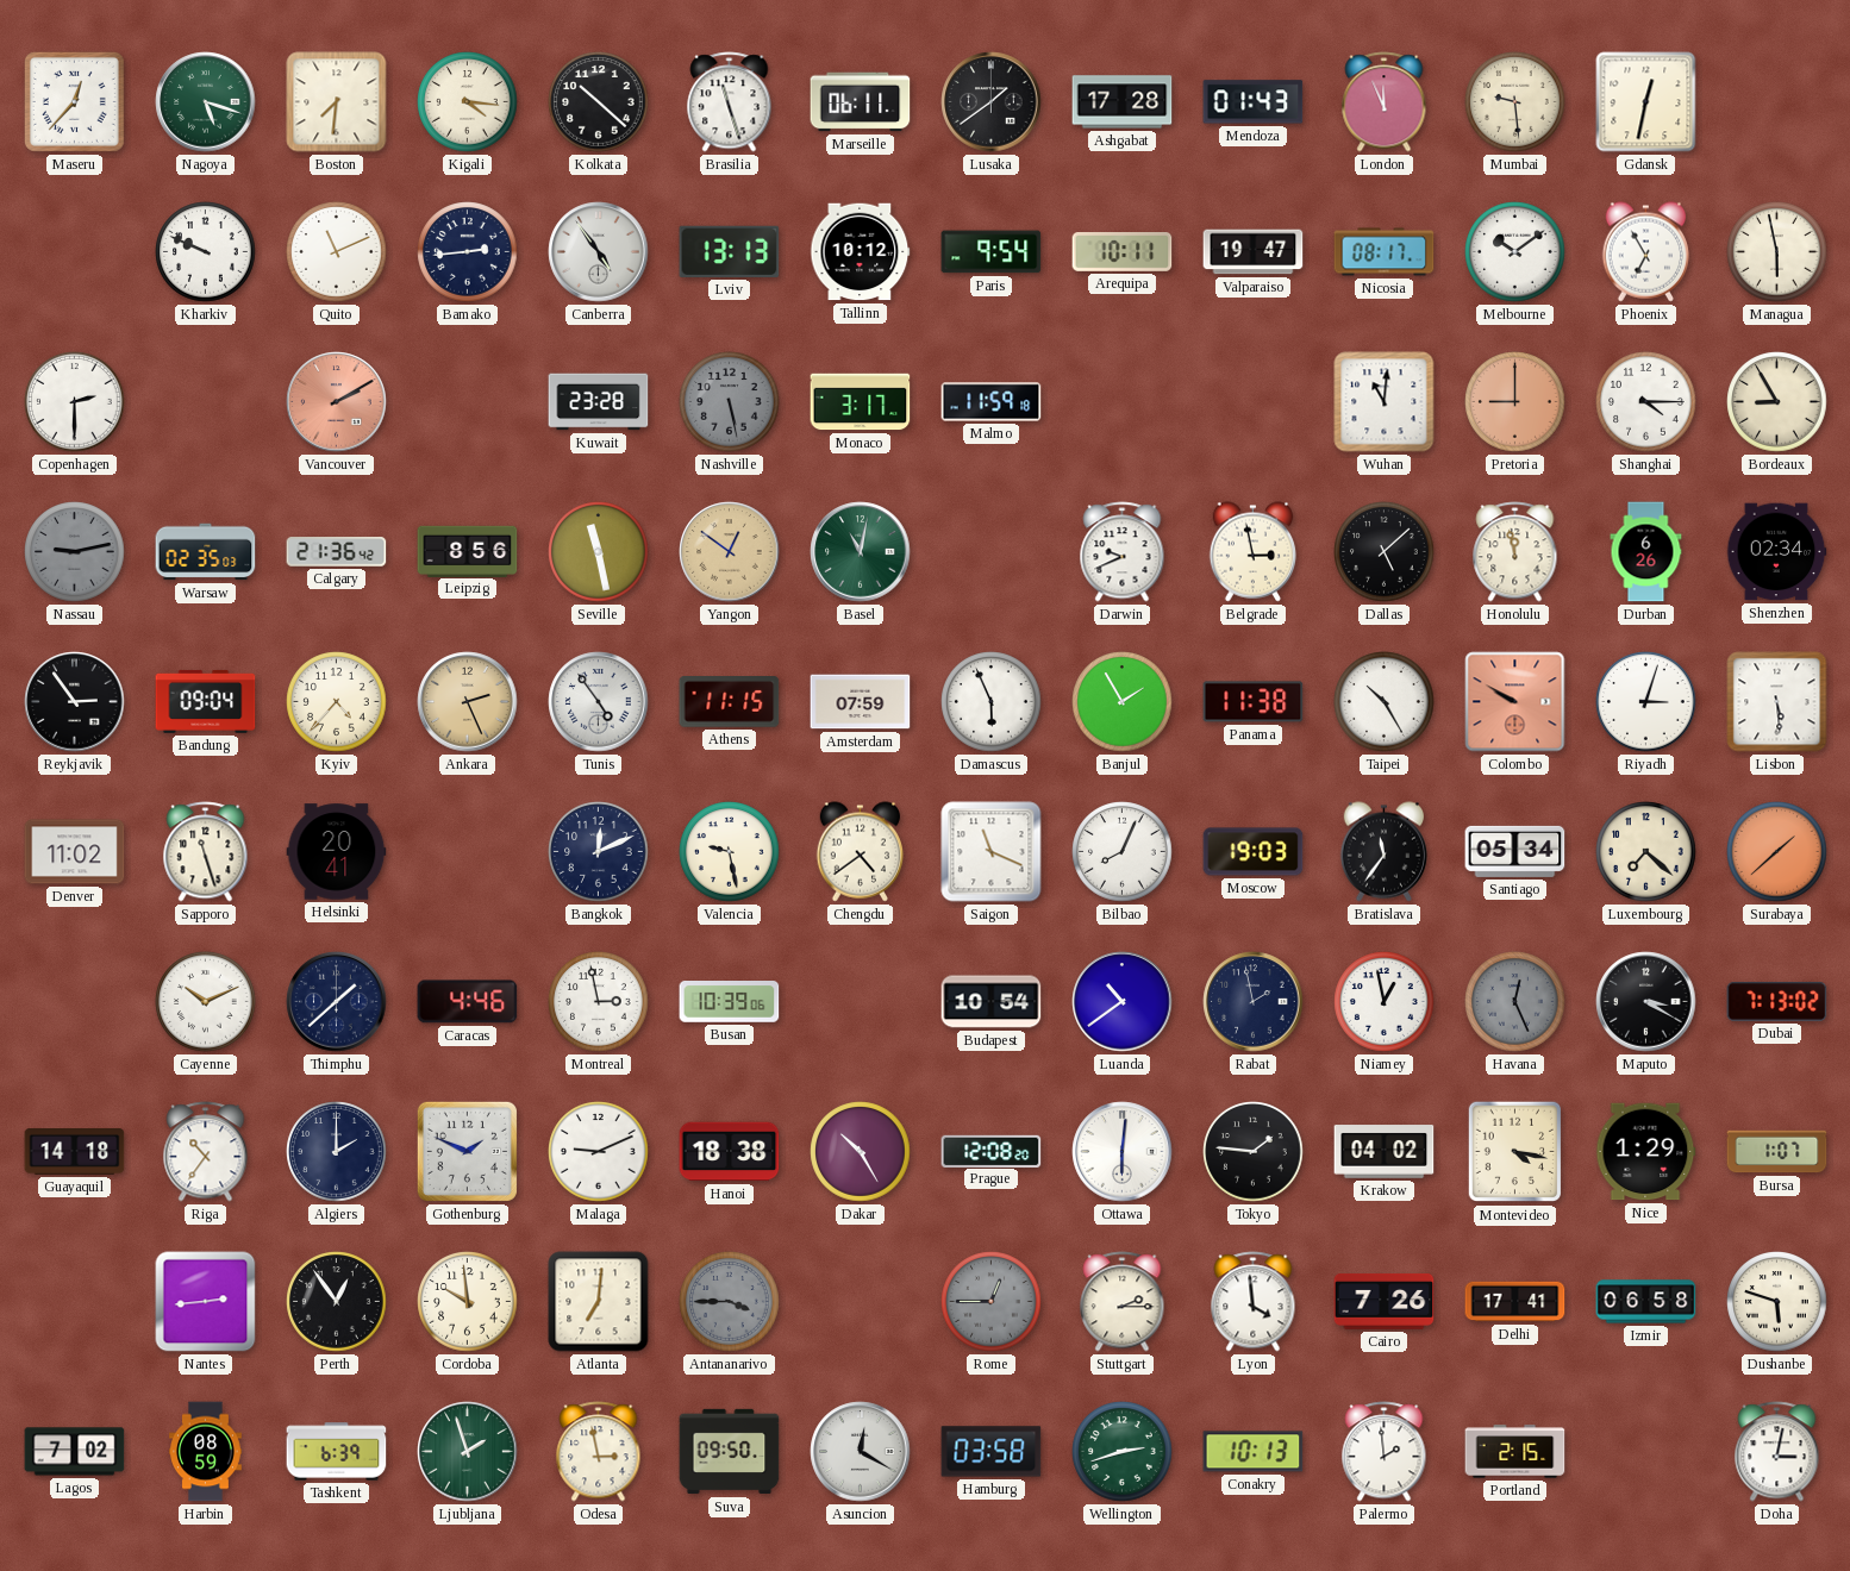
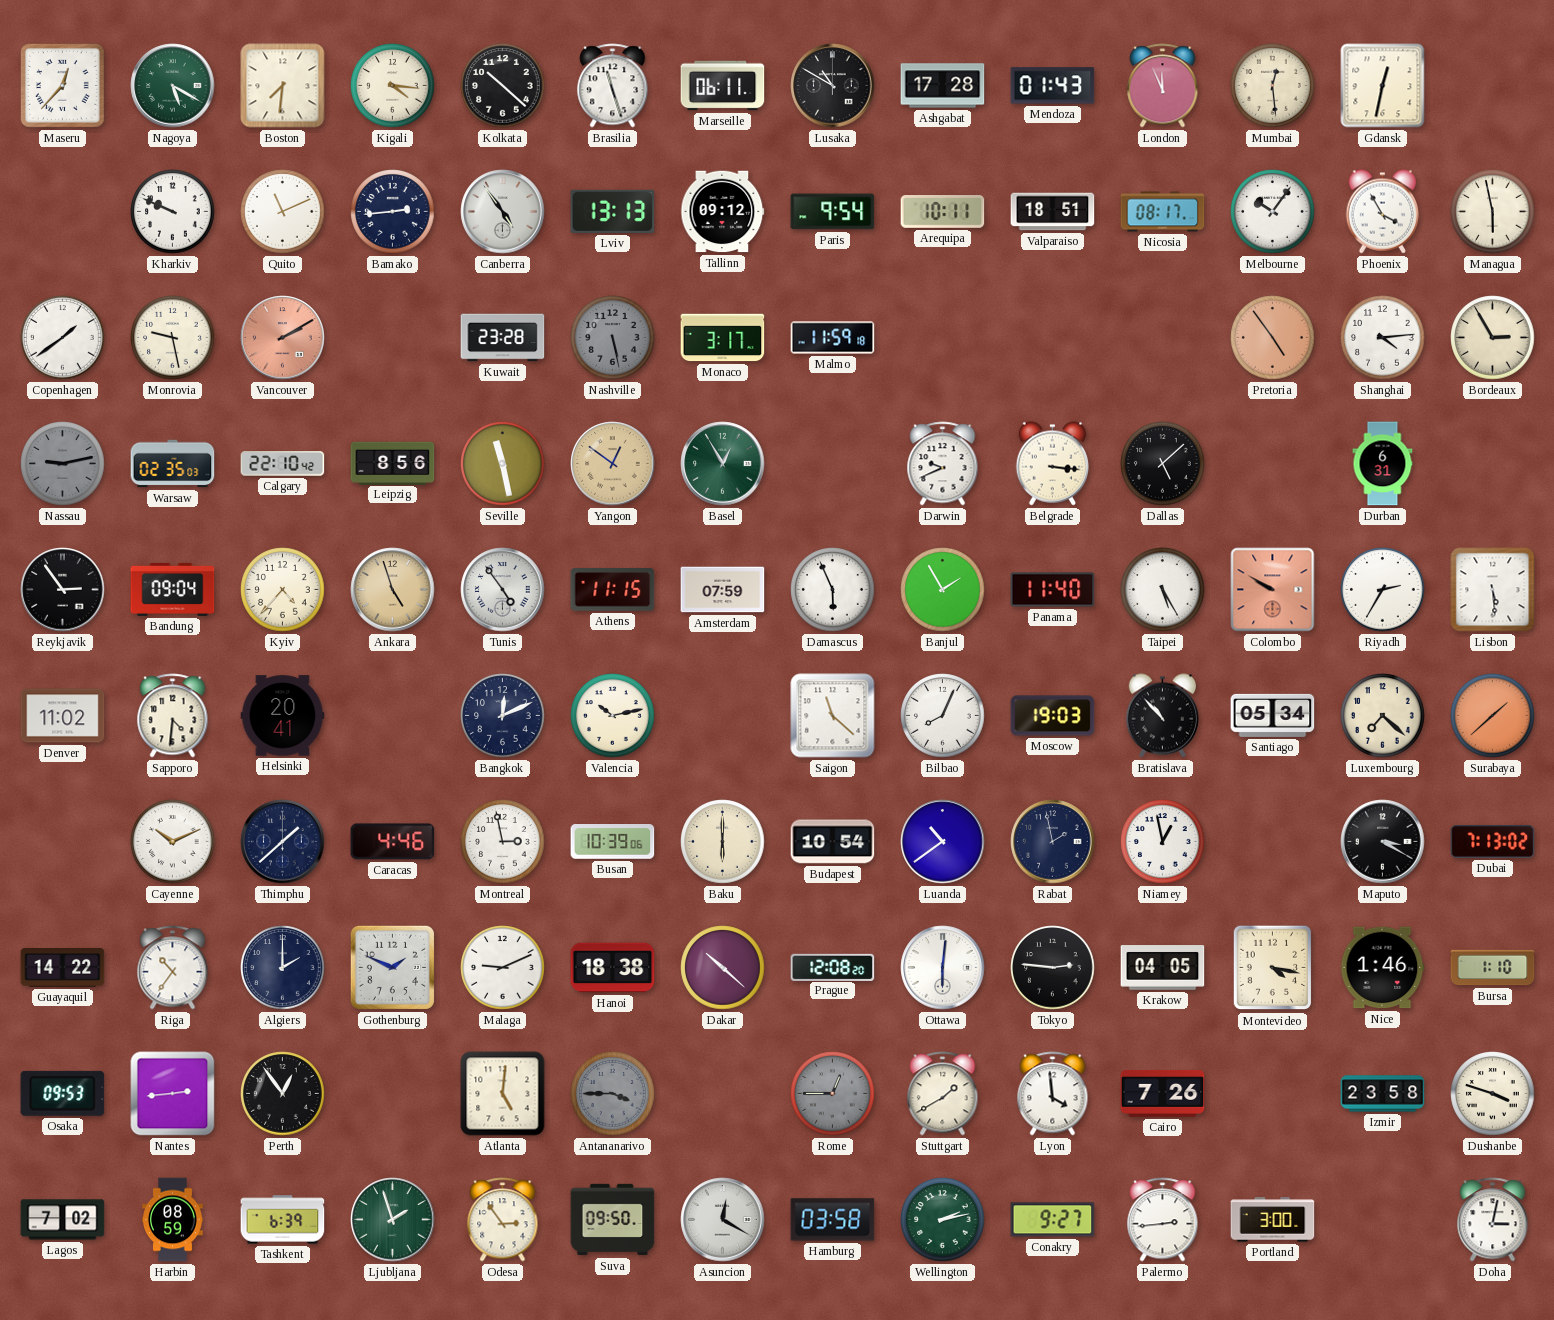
Nagoya: 5:18 -> 5:20
Lusaka: 1:39 -> 10:50
Mumbai: 9:29 -> 12:29
Tallinn: 10:12 -> 09:12
Valparaiso: 19:47 -> 18:51
Melbourne: 10:09 -> 10:06
Phoenix: 6:55 -> 3:55
Copenhagen: 2:30 -> 1:39
Monrovia: none -> 9:28
Wuhan: 11:01 -> none
Pretoria: 9:00 -> 4:54
Shanghai: 4:15 -> 4:14
Bordeaux: 8:55 -> 2:55
Calgary: 21:36 -> 22:10
Basel: 11:02 -> 12:55
Belgrade: 2:58 -> 3:16
Honolulu: 11:58 -> none
Durban: 6:26 -> 6:31
Shenzhen: 02:34 -> none
Ankara: 2:26 -> 4:57
Panama: 11:38 -> 11:40
Taipei: 10:25 -> 5:25
Riyadh: 3:03 -> 2:35
Sapporo: 11:27 -> 4:31
Valencia: 9:28 -> 10:13
Chengdu: 4:39 -> none
Saigon: 11:19 -> 11:22
Bratislava: 11:36 -> 10:53
Baku: none -> 6:00
Havana: 12:26 -> none
Guayaquil: 14:18 -> 14:22
Dakar: 10:25 -> 10:22
Tokyo: 1:46 -> 2:46
Krakow: 04:02 -> 04:05
Nice: 1:29 -> 1:46
Bursa: 1:07 -> 1:10
Osaka: none -> 09:53
Cordoba: 9:59 -> none
Atlanta: 7:01 -> 5:01
Stuttgart: 2:15 -> 1:40
Delhi: 17:41 -> none
Izmir: 06:58 -> 23:58
Dushanbe: 5:48 -> 3:48
Odesa: 2:58 -> 2:54
Wellington: 2:42 -> 2:13
Conakry: 10:13 -> 9:27
Palermo: 1:59 -> 2:44
Portland: 2:15 -> 3:00
